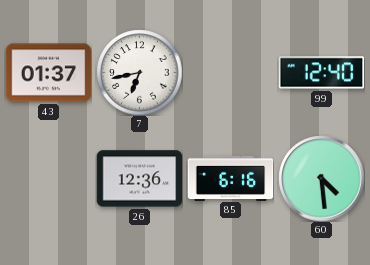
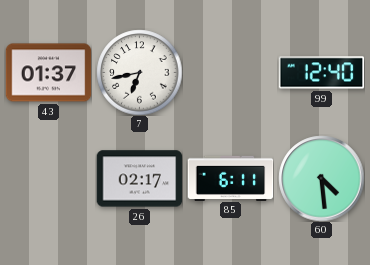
26: 12:36 -> 02:17
85: 6:16 -> 6:11
